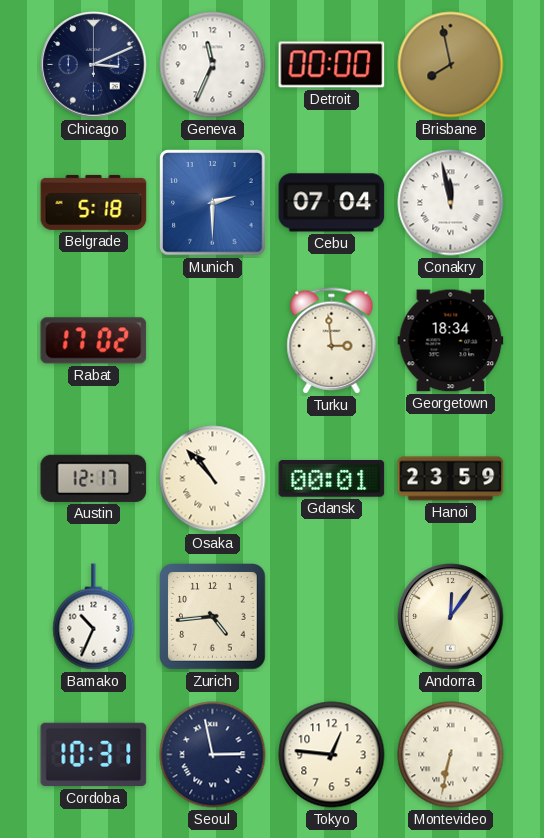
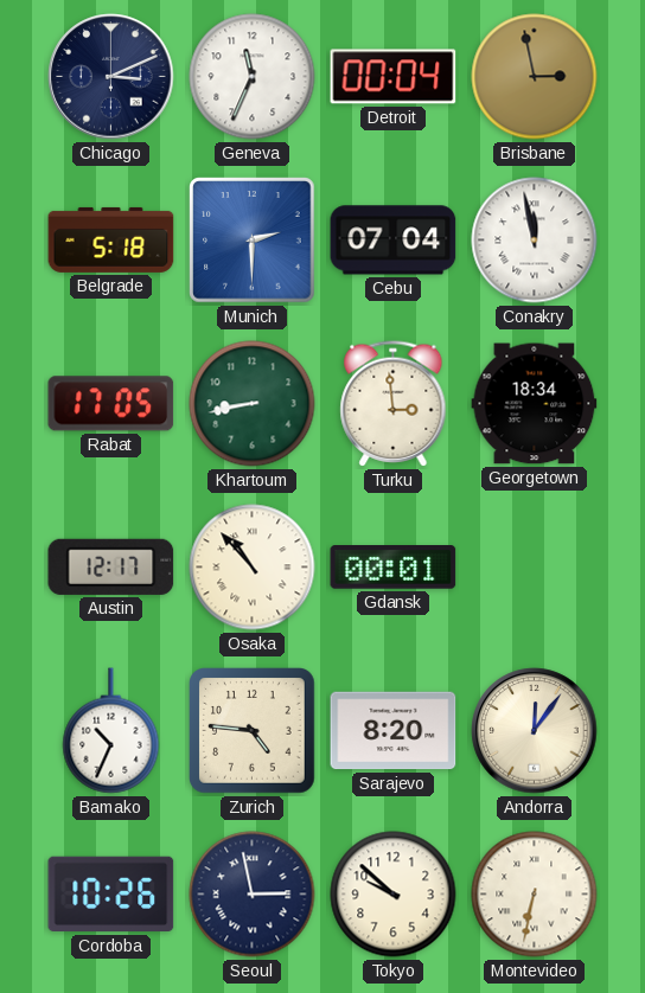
Detroit: 00:00 -> 00:04
Brisbane: 7:58 -> 2:58
Rabat: 17:02 -> 17:05
Khartoum: none -> 8:43
Hanoi: 23:59 -> none
Zurich: 4:44 -> 4:46
Sarajevo: none -> 8:20
Cordoba: 10:31 -> 10:26
Tokyo: 12:46 -> 9:52
